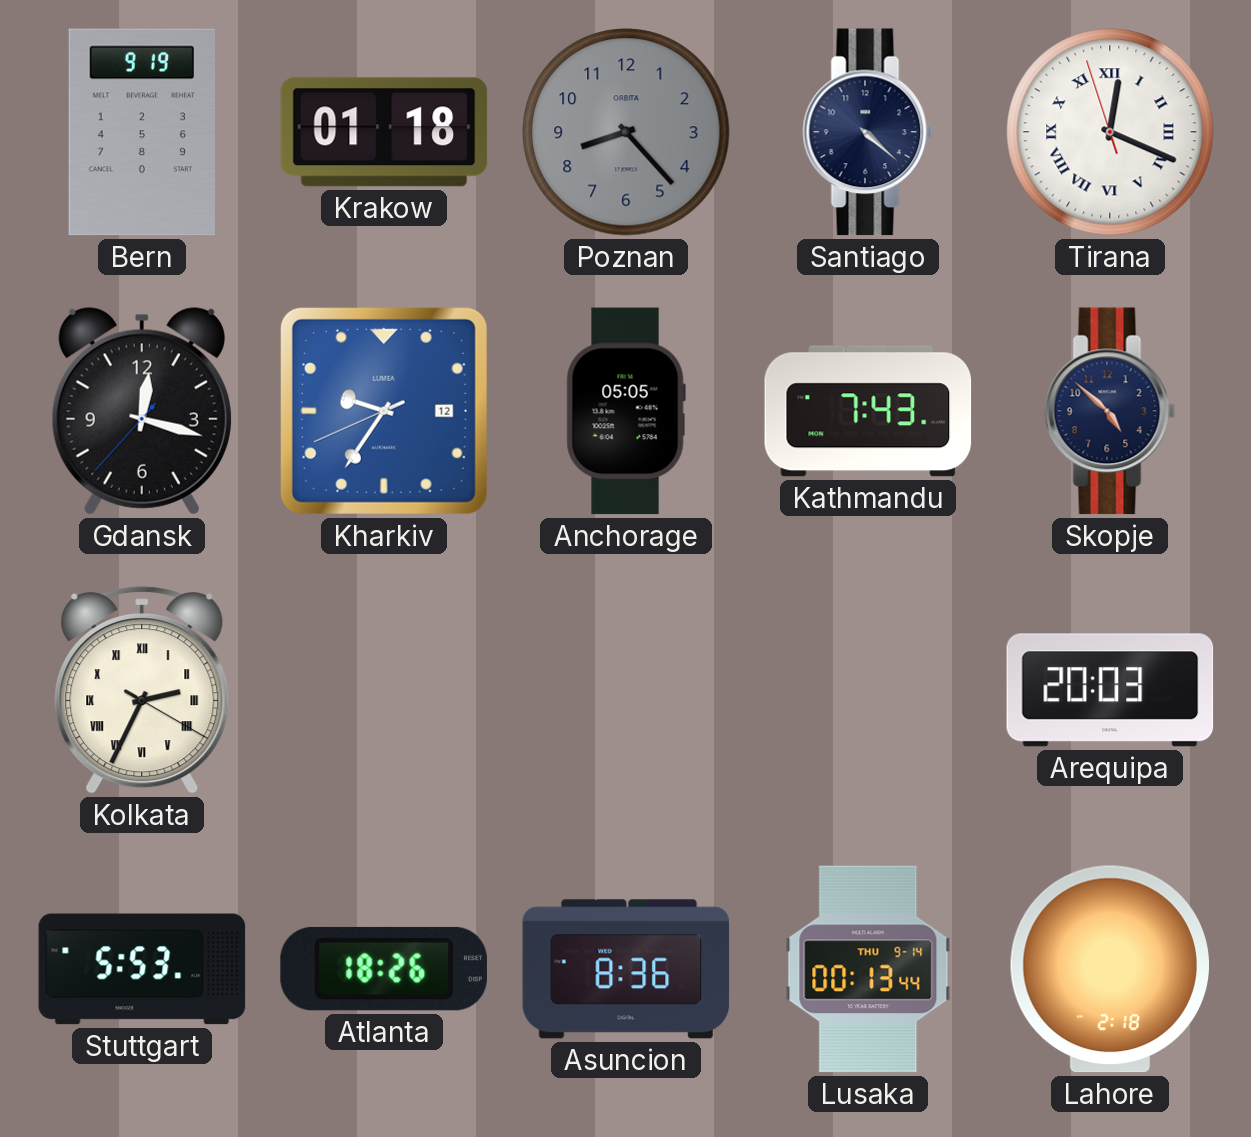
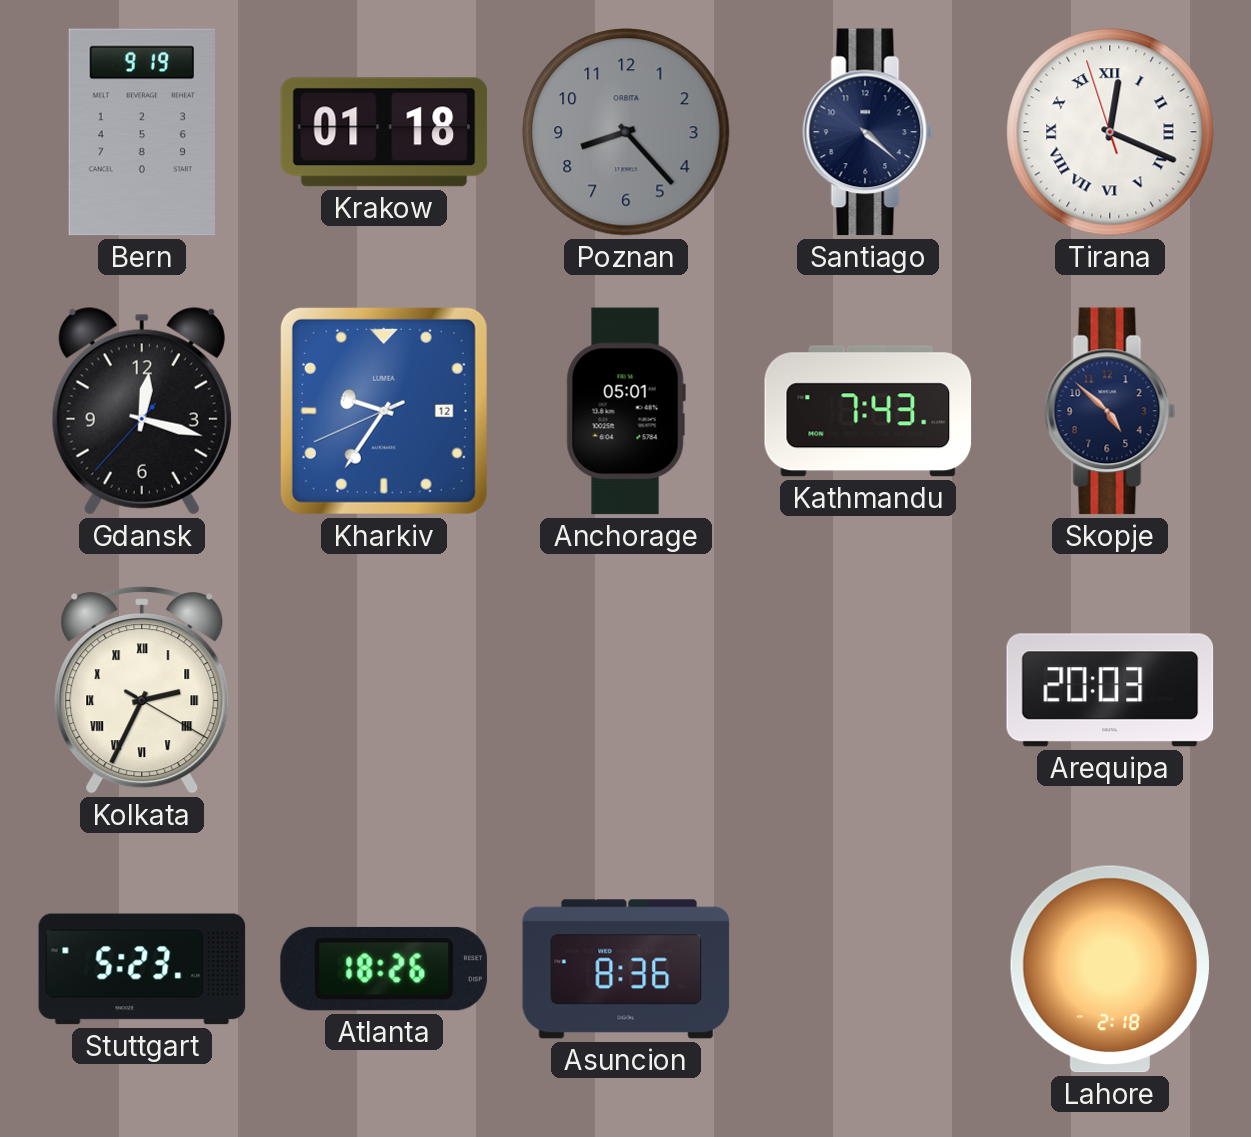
Anchorage: 05:05 -> 05:01
Stuttgart: 5:53 -> 5:23
Lusaka: 00:13 -> none
